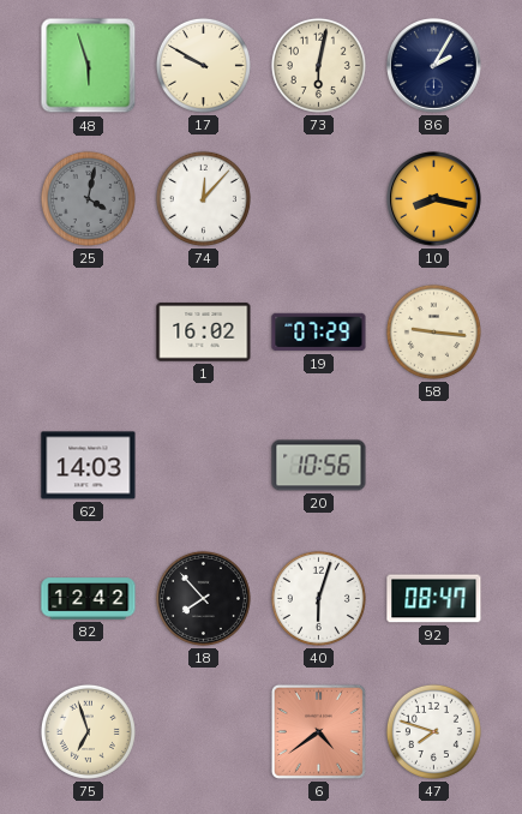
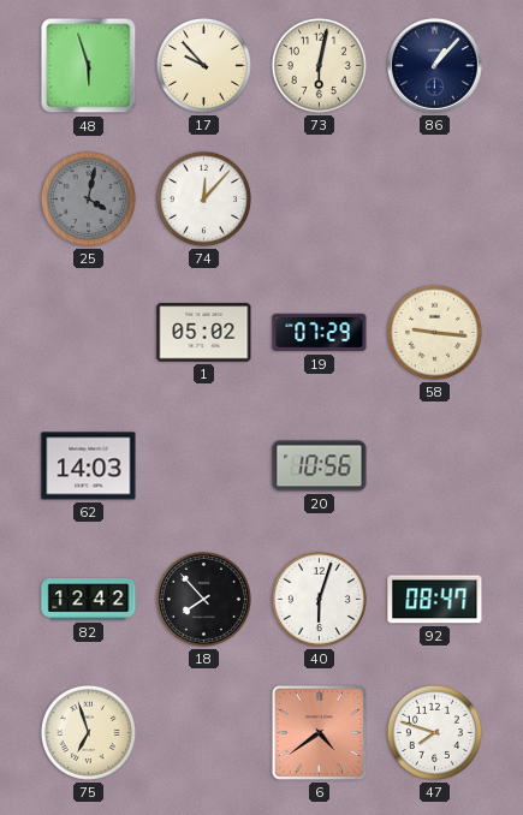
17: 9:50 -> 9:53
86: 2:05 -> 1:07
10: 8:17 -> none
1: 16:02 -> 05:02
